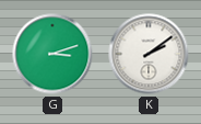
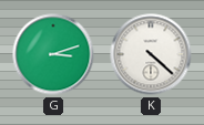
K: 2:09 -> 4:22
